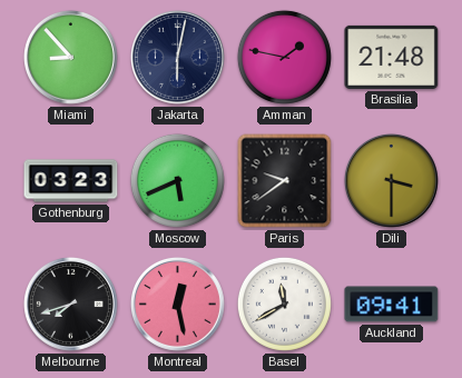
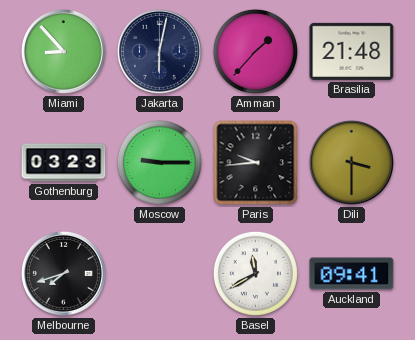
Amman: 1:47 -> 1:37
Moscow: 5:41 -> 9:15
Paris: 9:39 -> 9:44
Montreal: 12:28 -> none
